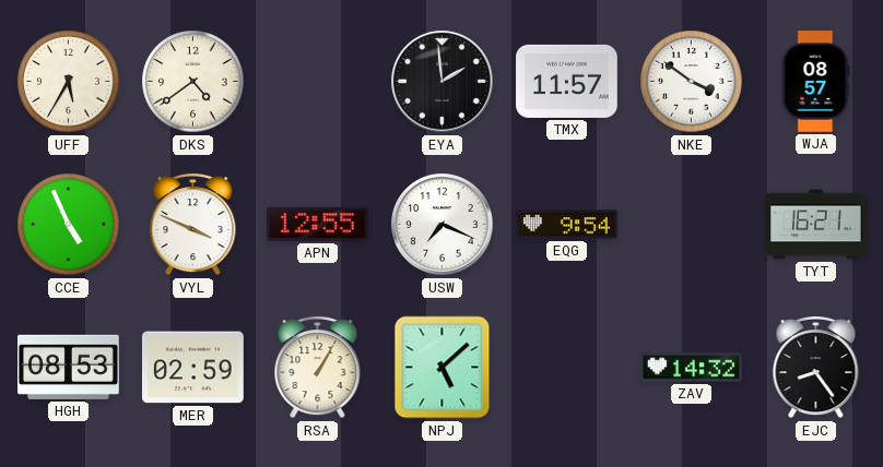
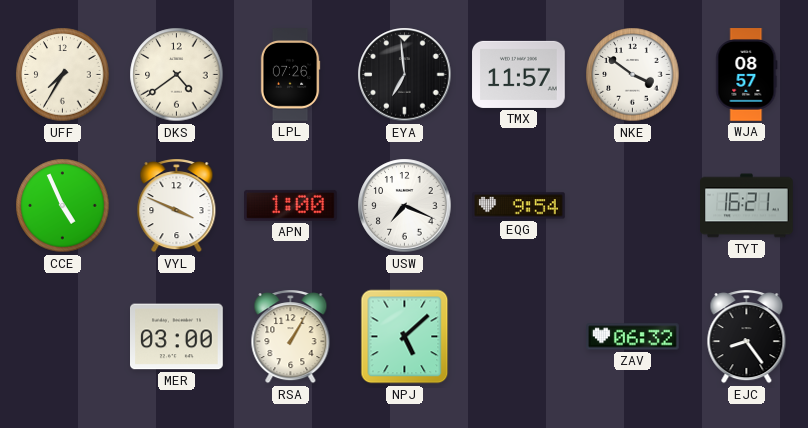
UFF: 5:35 -> 7:35
LPL: none -> 07:26
EYA: 1:59 -> 6:59
APN: 12:55 -> 1:00
HGH: 08:53 -> none
MER: 02:59 -> 03:00
ZAV: 14:32 -> 06:32
